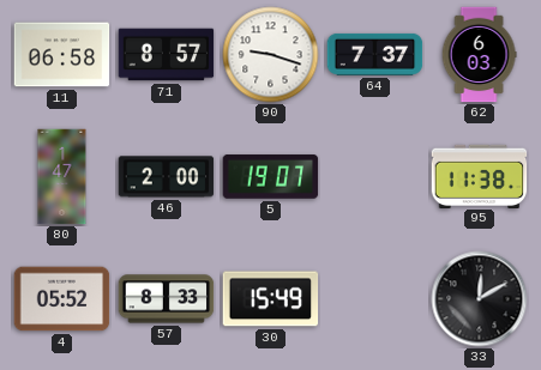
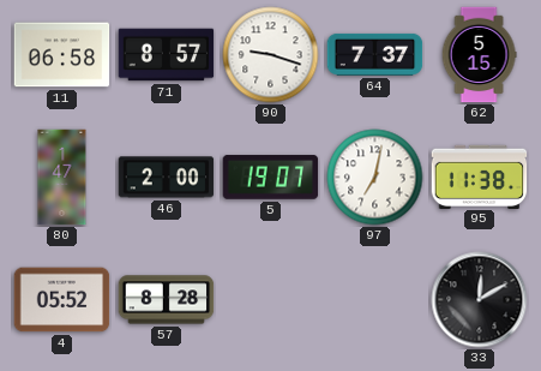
62: 6:03 -> 5:15
97: none -> 7:02
57: 8:33 -> 8:28
30: 15:49 -> none
